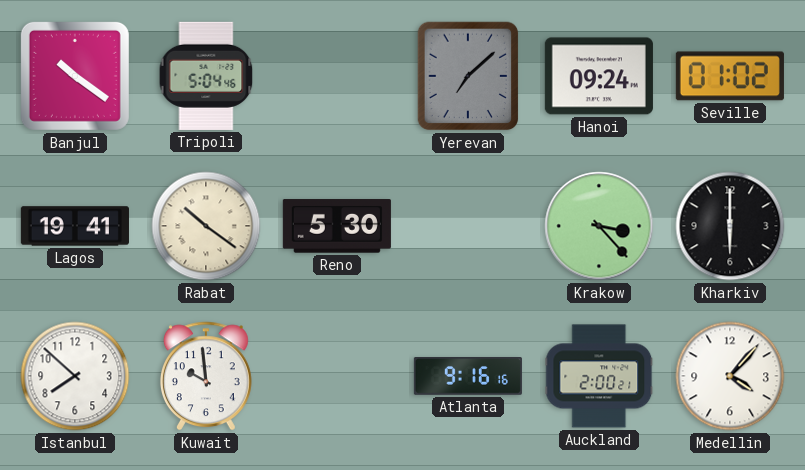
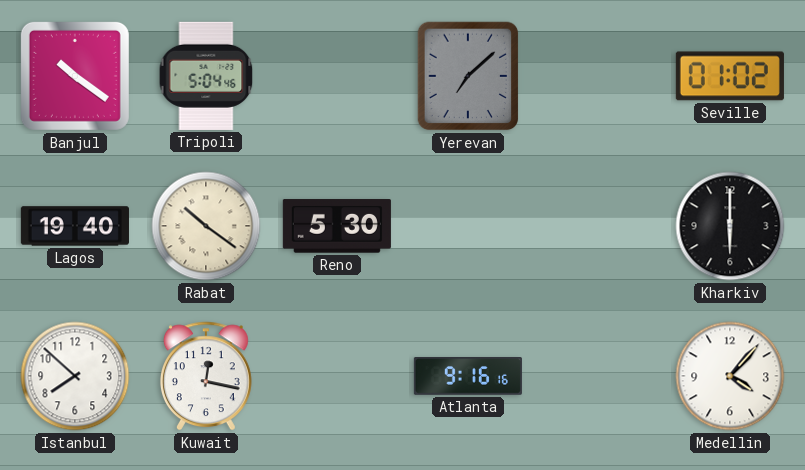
Hanoi: 09:24 -> none
Lagos: 19:41 -> 19:40
Krakow: 3:23 -> none
Kuwait: 9:59 -> 12:17
Auckland: 2:00 -> none
